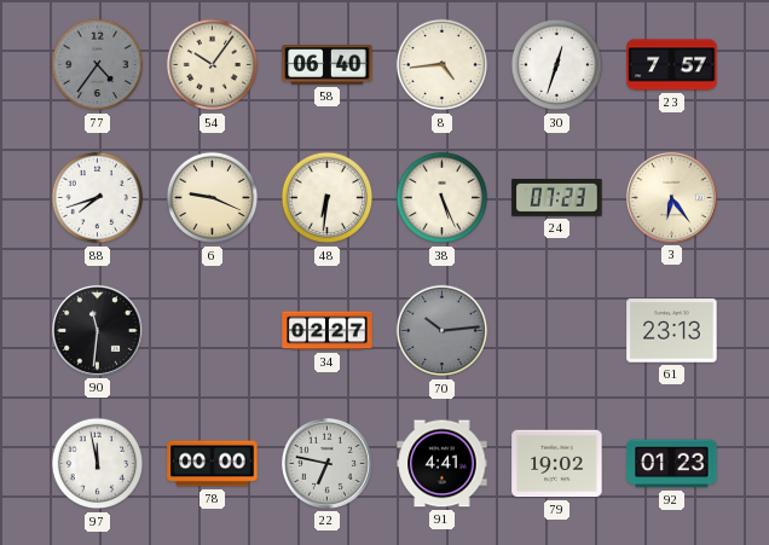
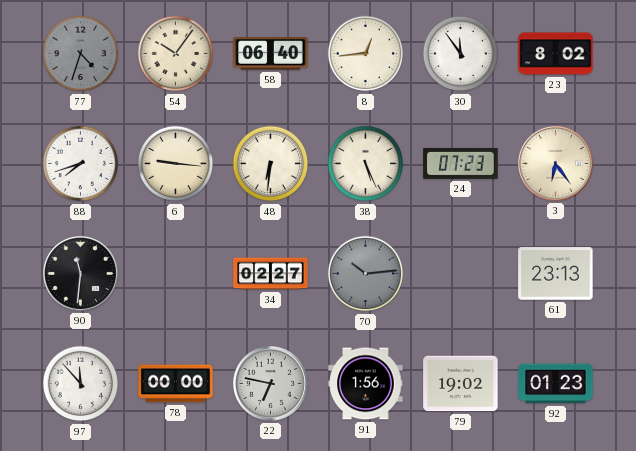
77: 4:36 -> 4:33
8: 4:44 -> 12:44
30: 12:33 -> 11:54
23: 7:57 -> 8:02
6: 9:19 -> 9:16
97: 11:58 -> 11:53
91: 4:41 -> 1:56
